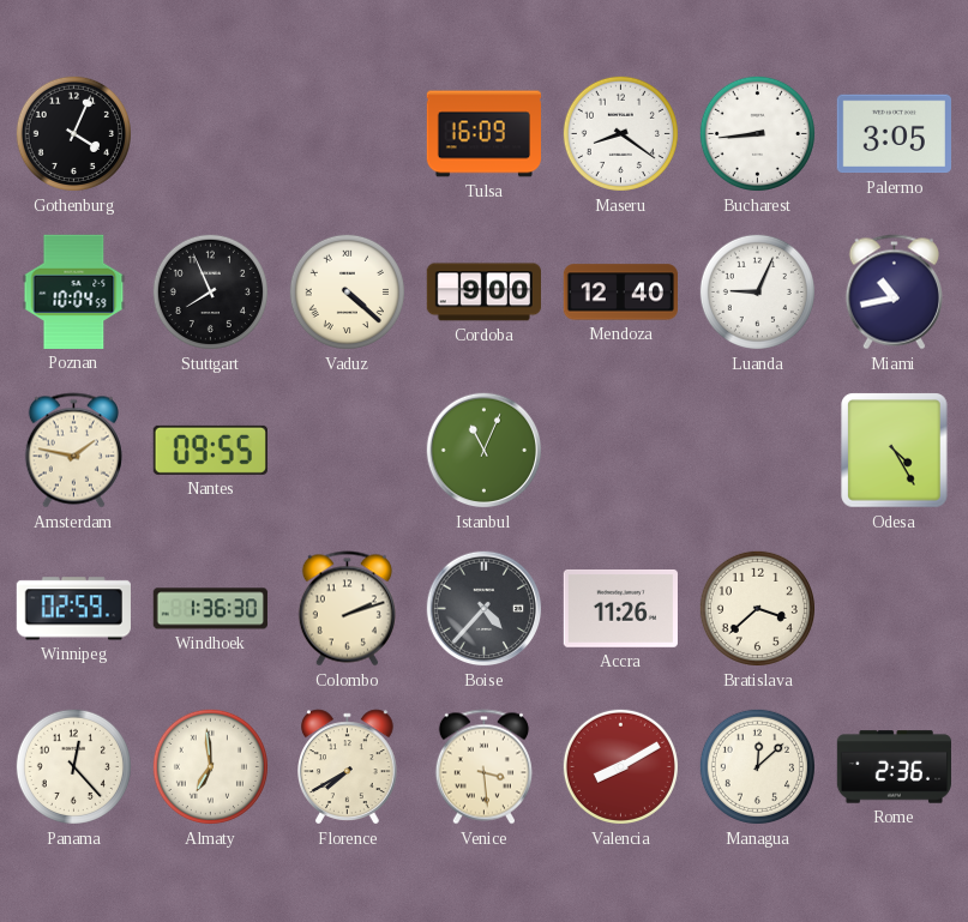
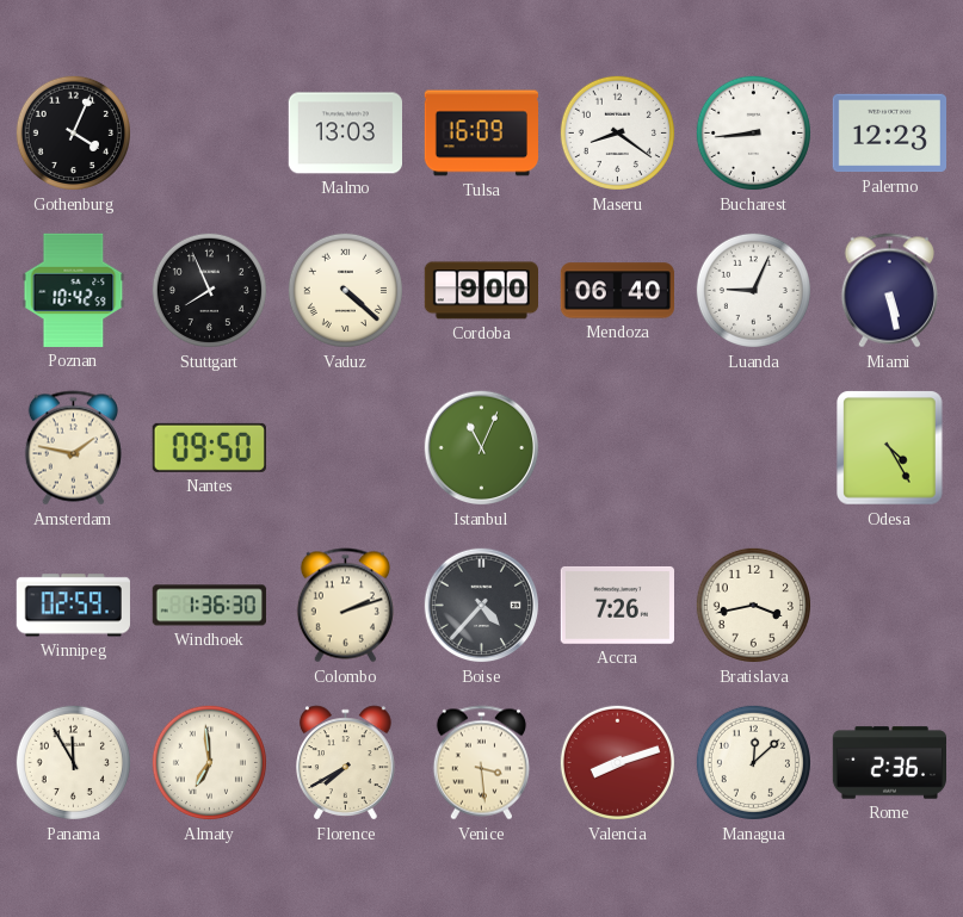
Malmo: none -> 13:03
Palermo: 3:05 -> 12:23
Poznan: 10:04 -> 10:42
Mendoza: 12:40 -> 06:40
Miami: 10:43 -> 5:28
Nantes: 09:55 -> 09:50
Accra: 11:26 -> 7:26
Bratislava: 3:38 -> 3:43
Panama: 12:23 -> 11:55
Valencia: 8:10 -> 8:12
